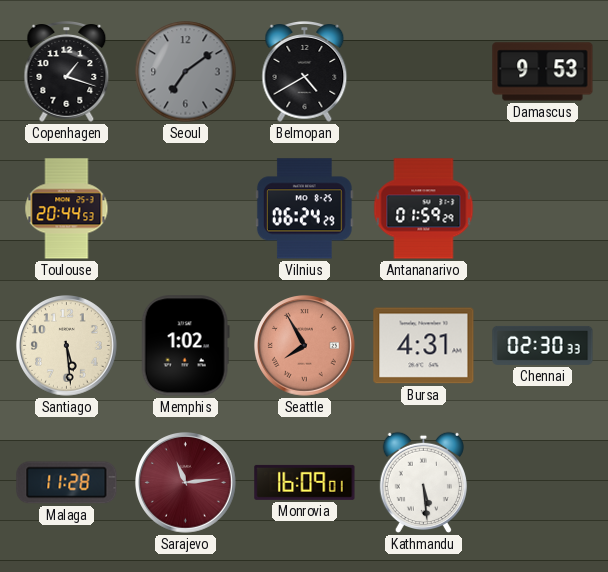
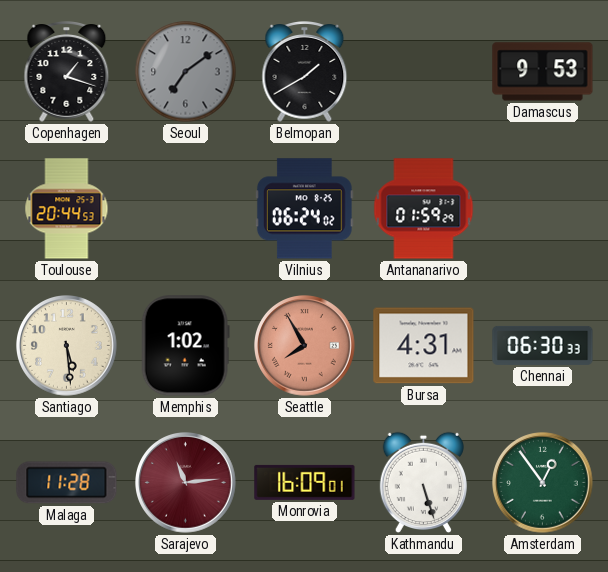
Belmopan: 4:40 -> 1:40
Vilnius: 06:24:29 -> 06:24:02
Chennai: 02:30 -> 06:30
Kathmandu: 5:29 -> 5:27
Amsterdam: none -> 12:54
